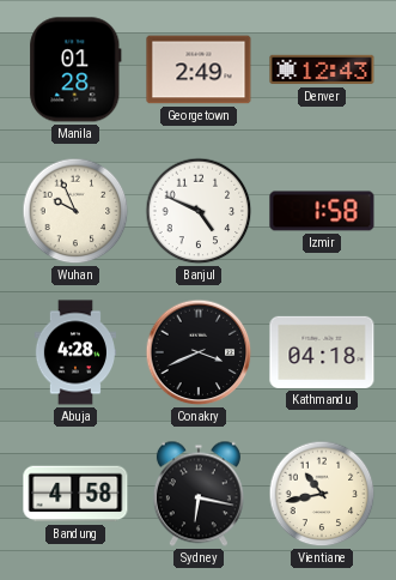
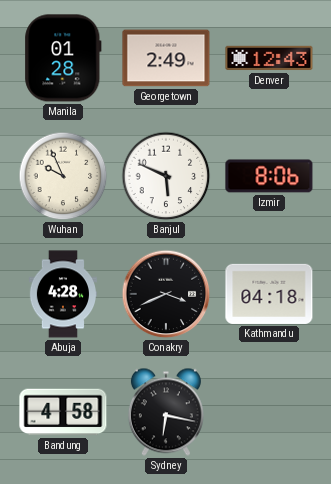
Banjul: 4:49 -> 5:49
Izmir: 1:58 -> 8:06
Vientiane: 10:43 -> none
